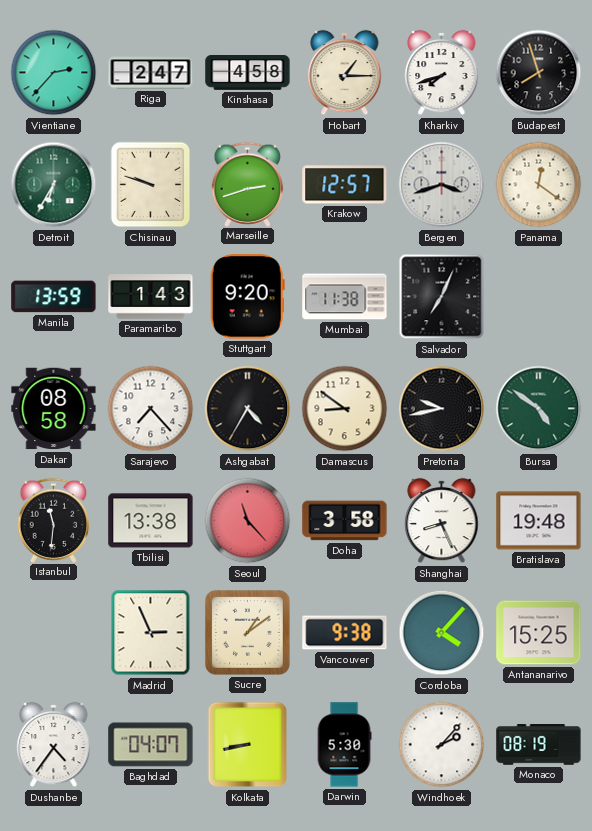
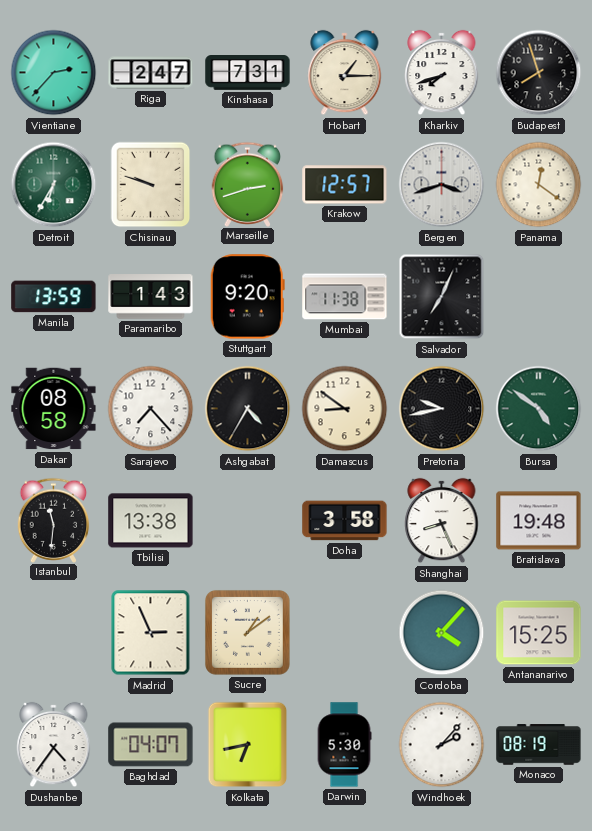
Kinshasa: 4:58 -> 7:31
Seoul: 11:23 -> none
Vancouver: 9:38 -> none
Kolkata: 8:43 -> 6:43
